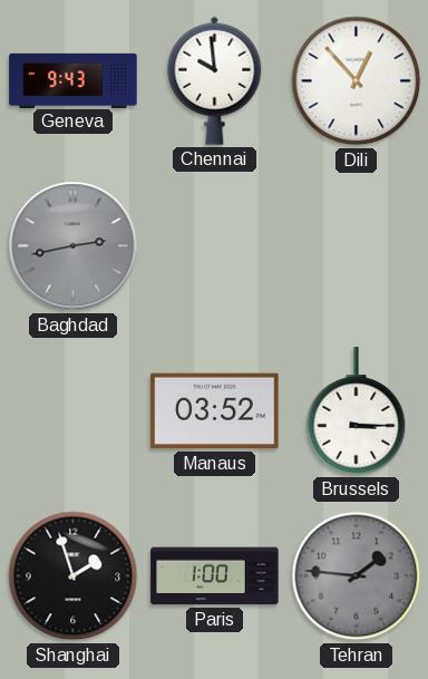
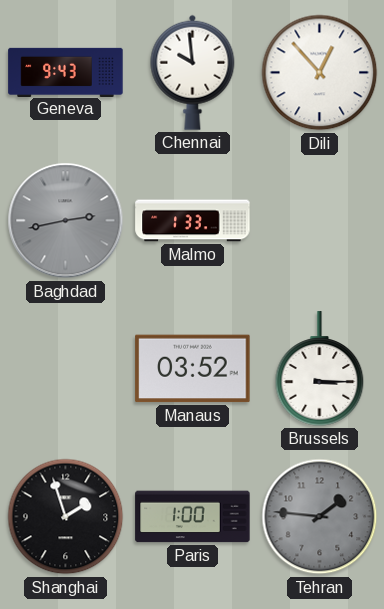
Malmo: none -> 1:33
